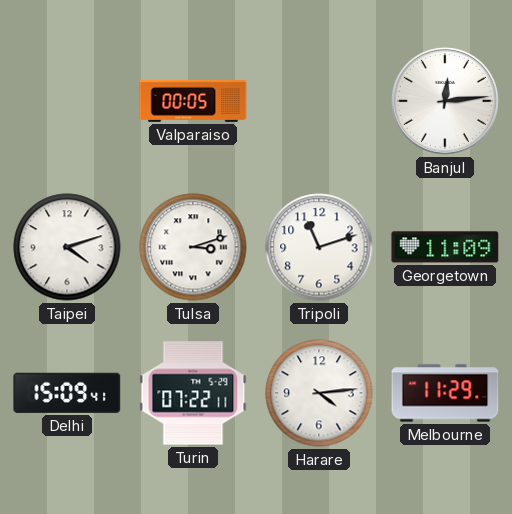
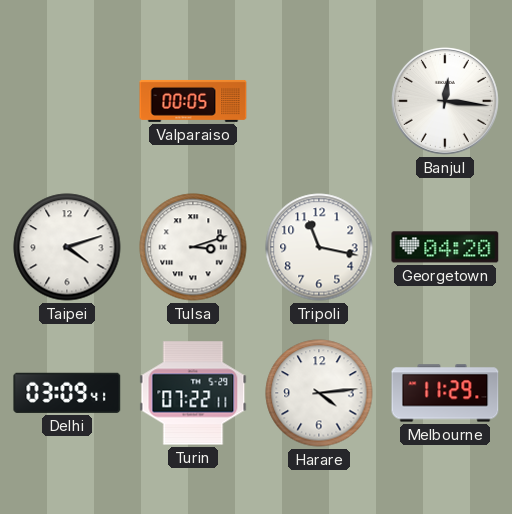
Banjul: 12:14 -> 12:16
Tripoli: 11:12 -> 11:17
Georgetown: 11:09 -> 04:20
Delhi: 15:09 -> 03:09
